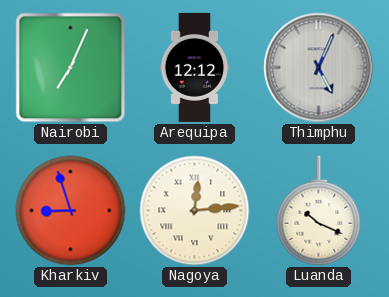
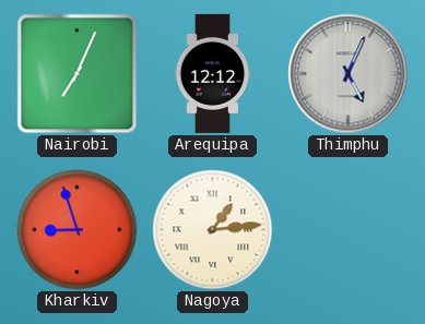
Nagoya: 12:14 -> 1:14
Luanda: 10:19 -> none
